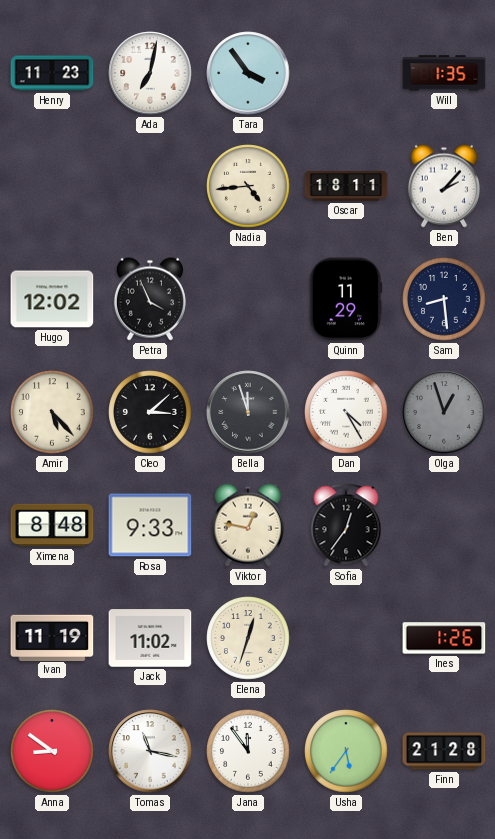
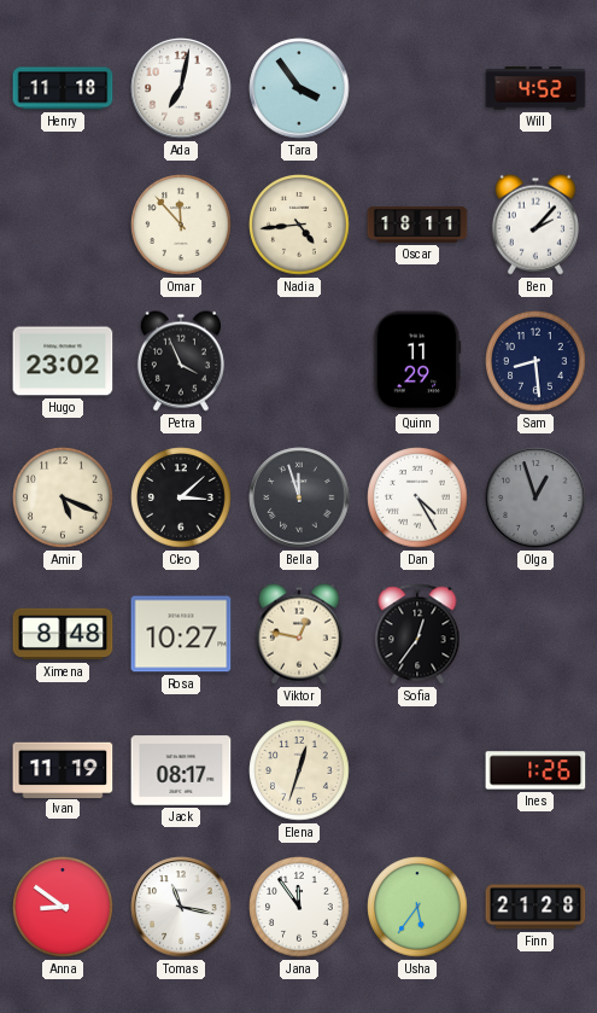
Henry: 11:23 -> 11:18
Will: 1:35 -> 4:52
Omar: none -> 11:53
Hugo: 12:02 -> 23:02
Amir: 5:23 -> 5:19
Rosa: 9:33 -> 10:27
Jack: 11:02 -> 08:17
